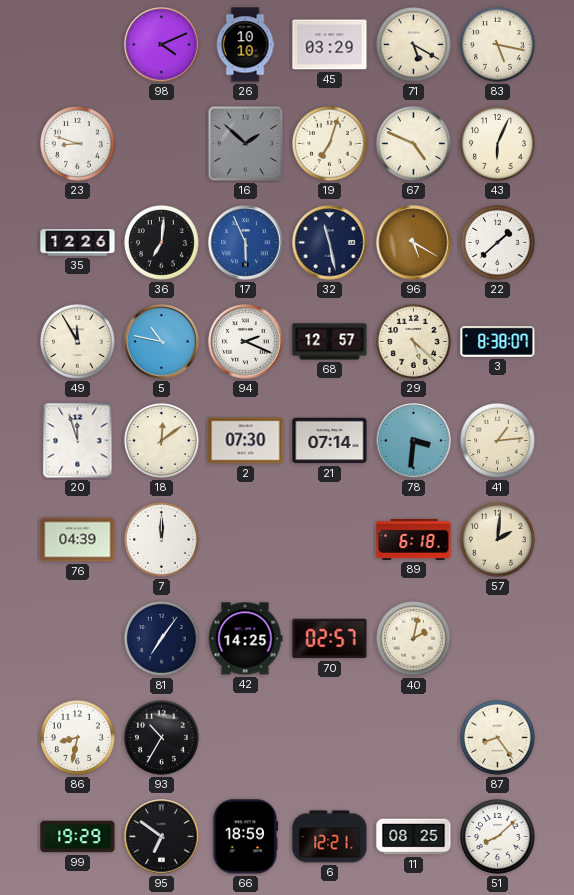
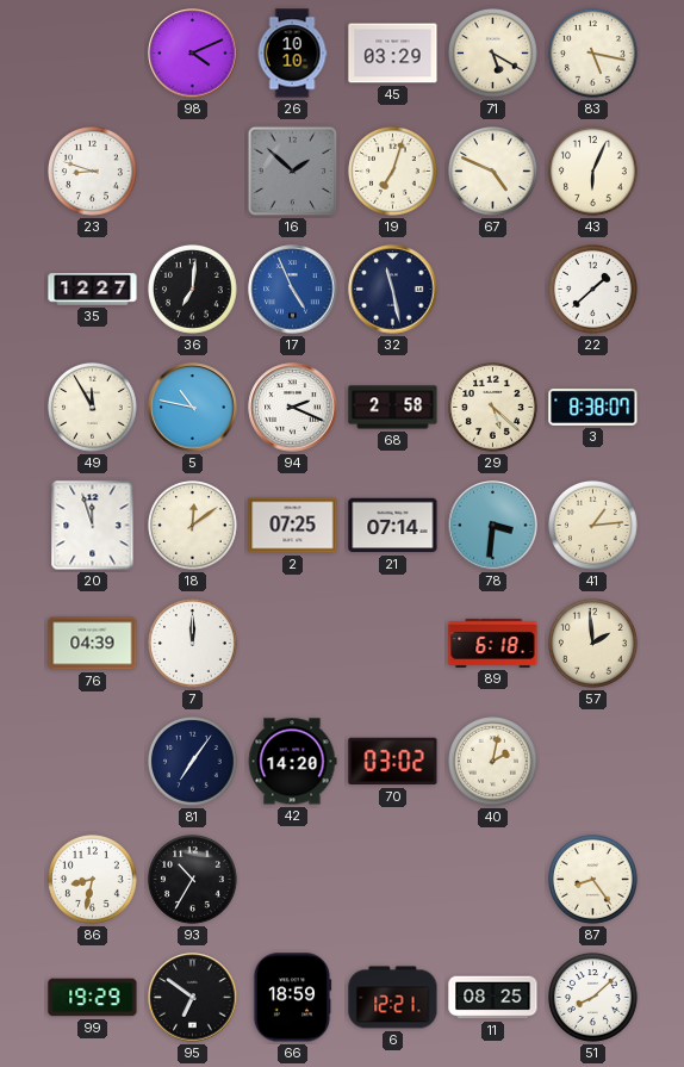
35: 12:26 -> 12:27
17: 5:56 -> 4:56
96: 5:20 -> none
68: 12:57 -> 2:58
2: 07:30 -> 07:25
57: 2:01 -> 1:59
42: 14:25 -> 14:20
70: 02:57 -> 03:02
